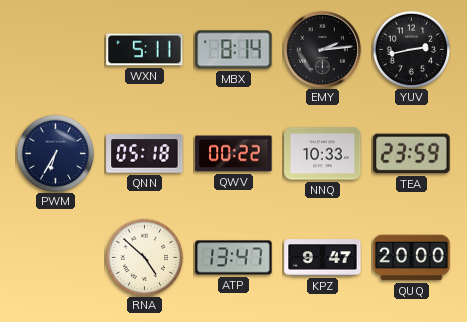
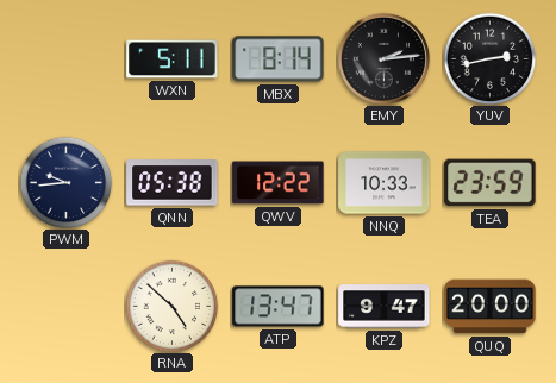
PWM: 6:35 -> 9:44
QNN: 05:18 -> 05:38
QWV: 00:22 -> 12:22
